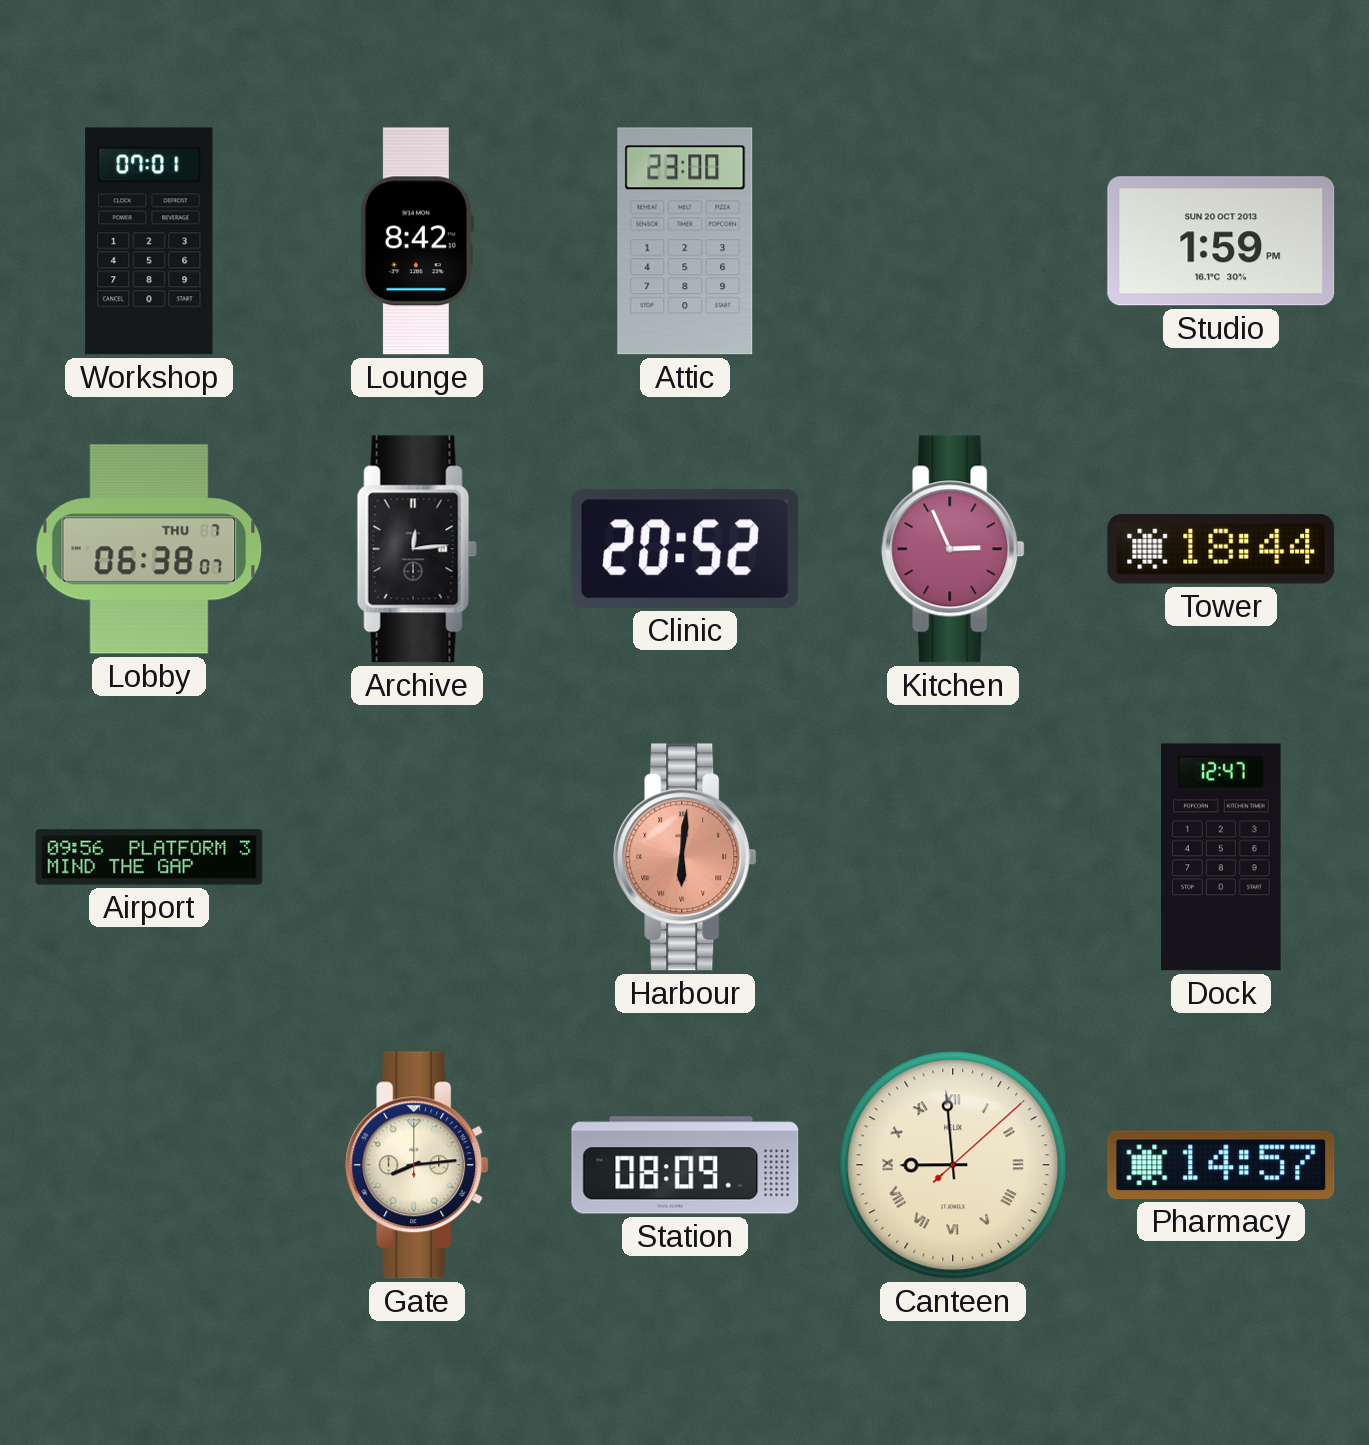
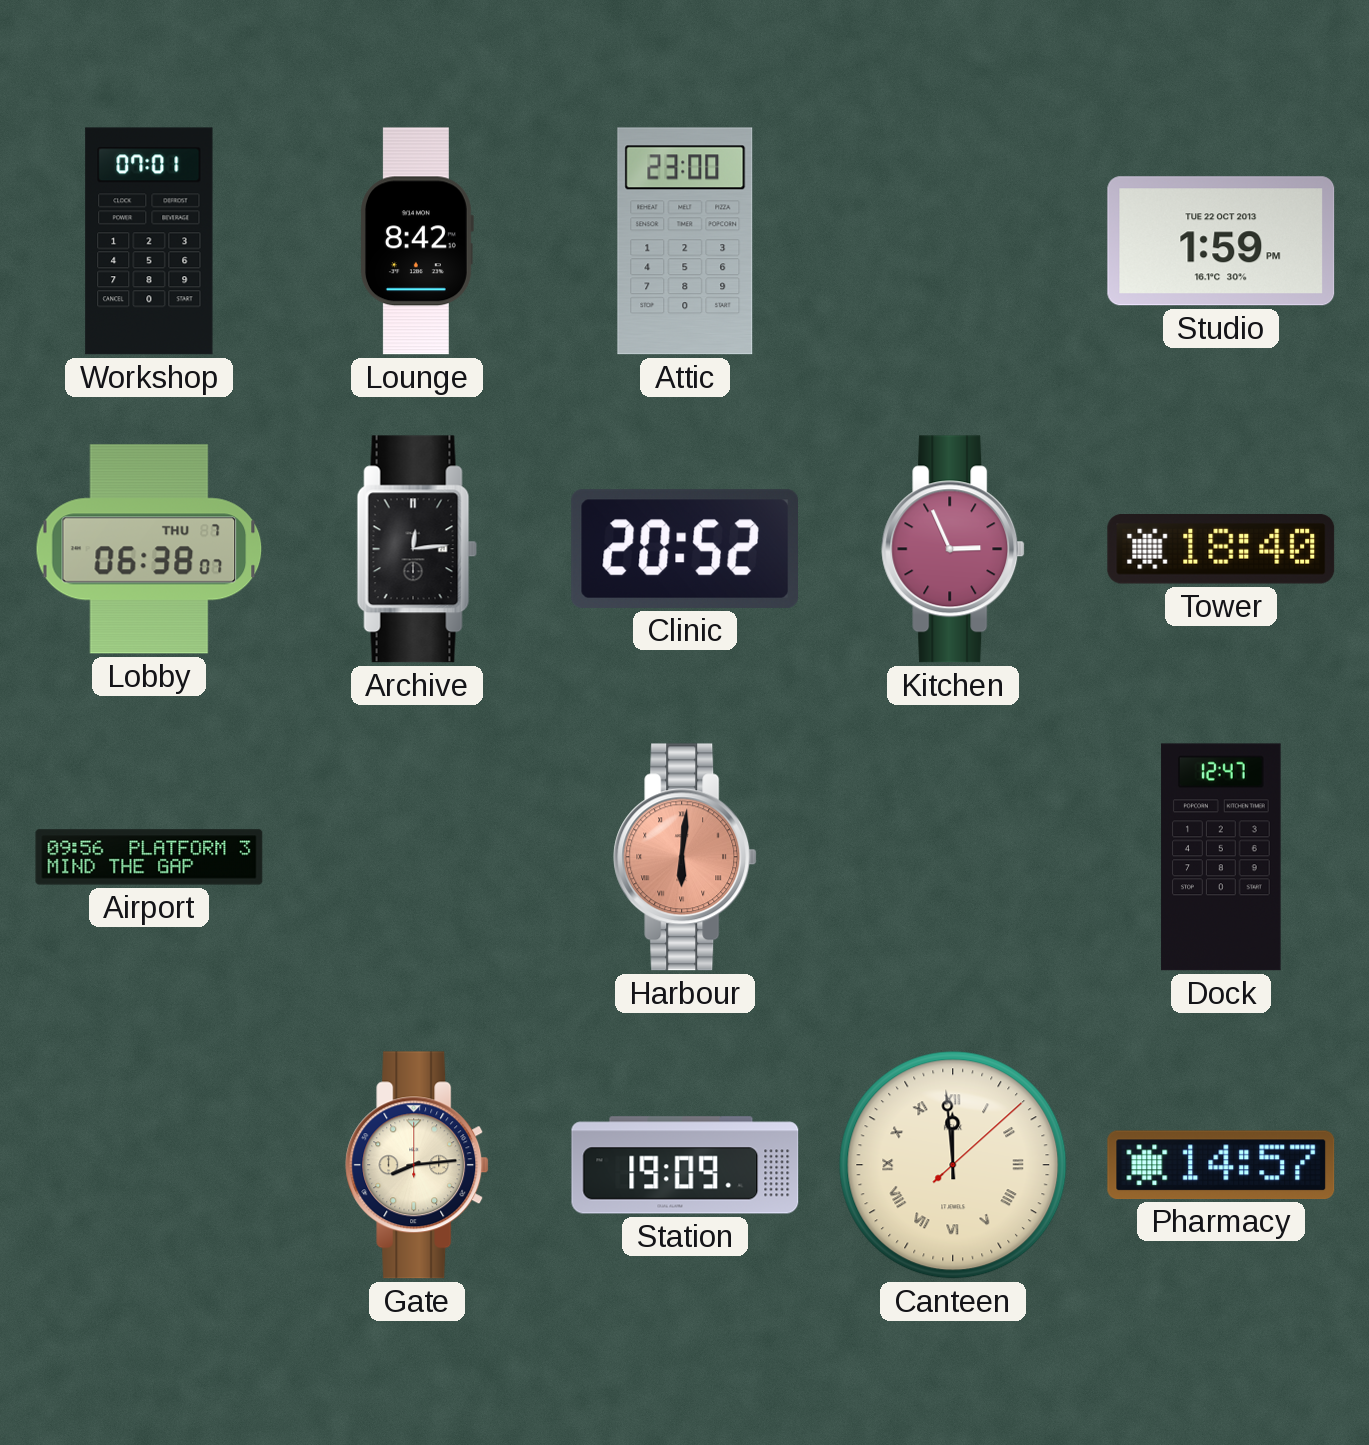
Studio date: SUN 20 OCT 2013 -> TUE 22 OCT 2013
Tower: 18:44 -> 18:40
Station: 08:09 -> 19:09
Canteen: 8:59 -> 11:59
